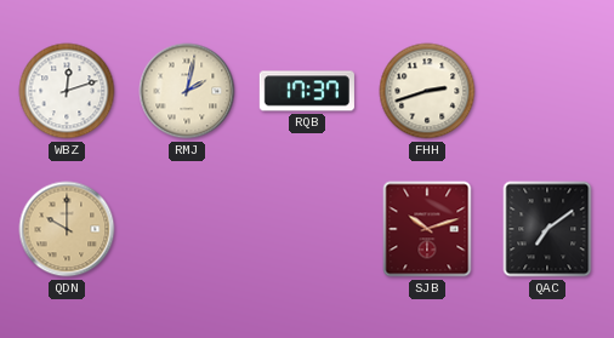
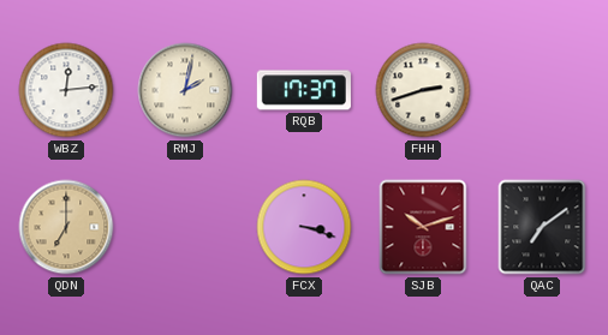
WBZ: 12:12 -> 12:14
QDN: 10:00 -> 7:00
FCX: none -> 3:18
